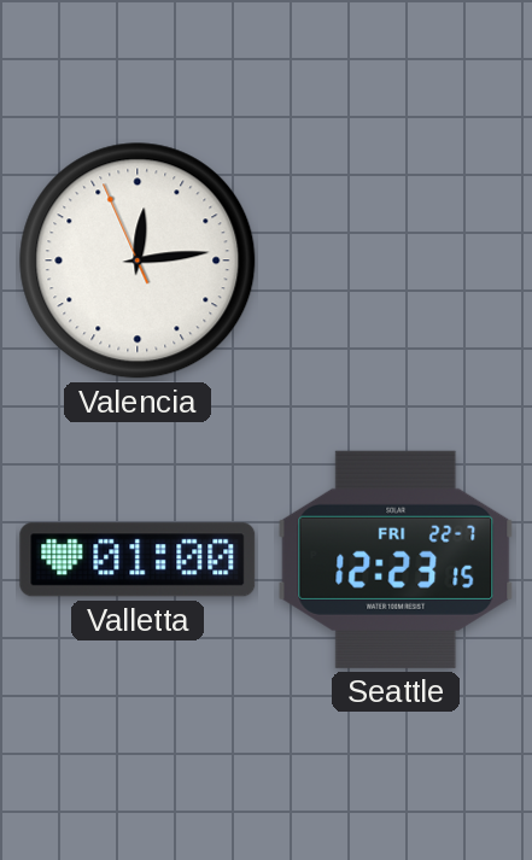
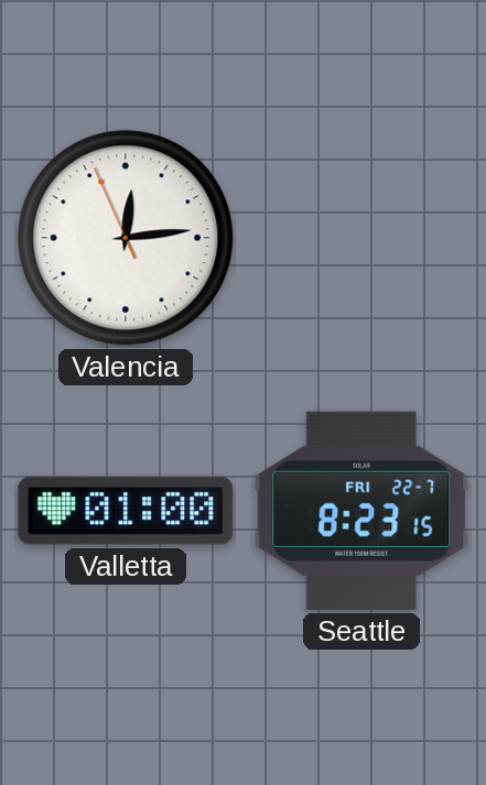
Seattle: 12:23 -> 8:23
